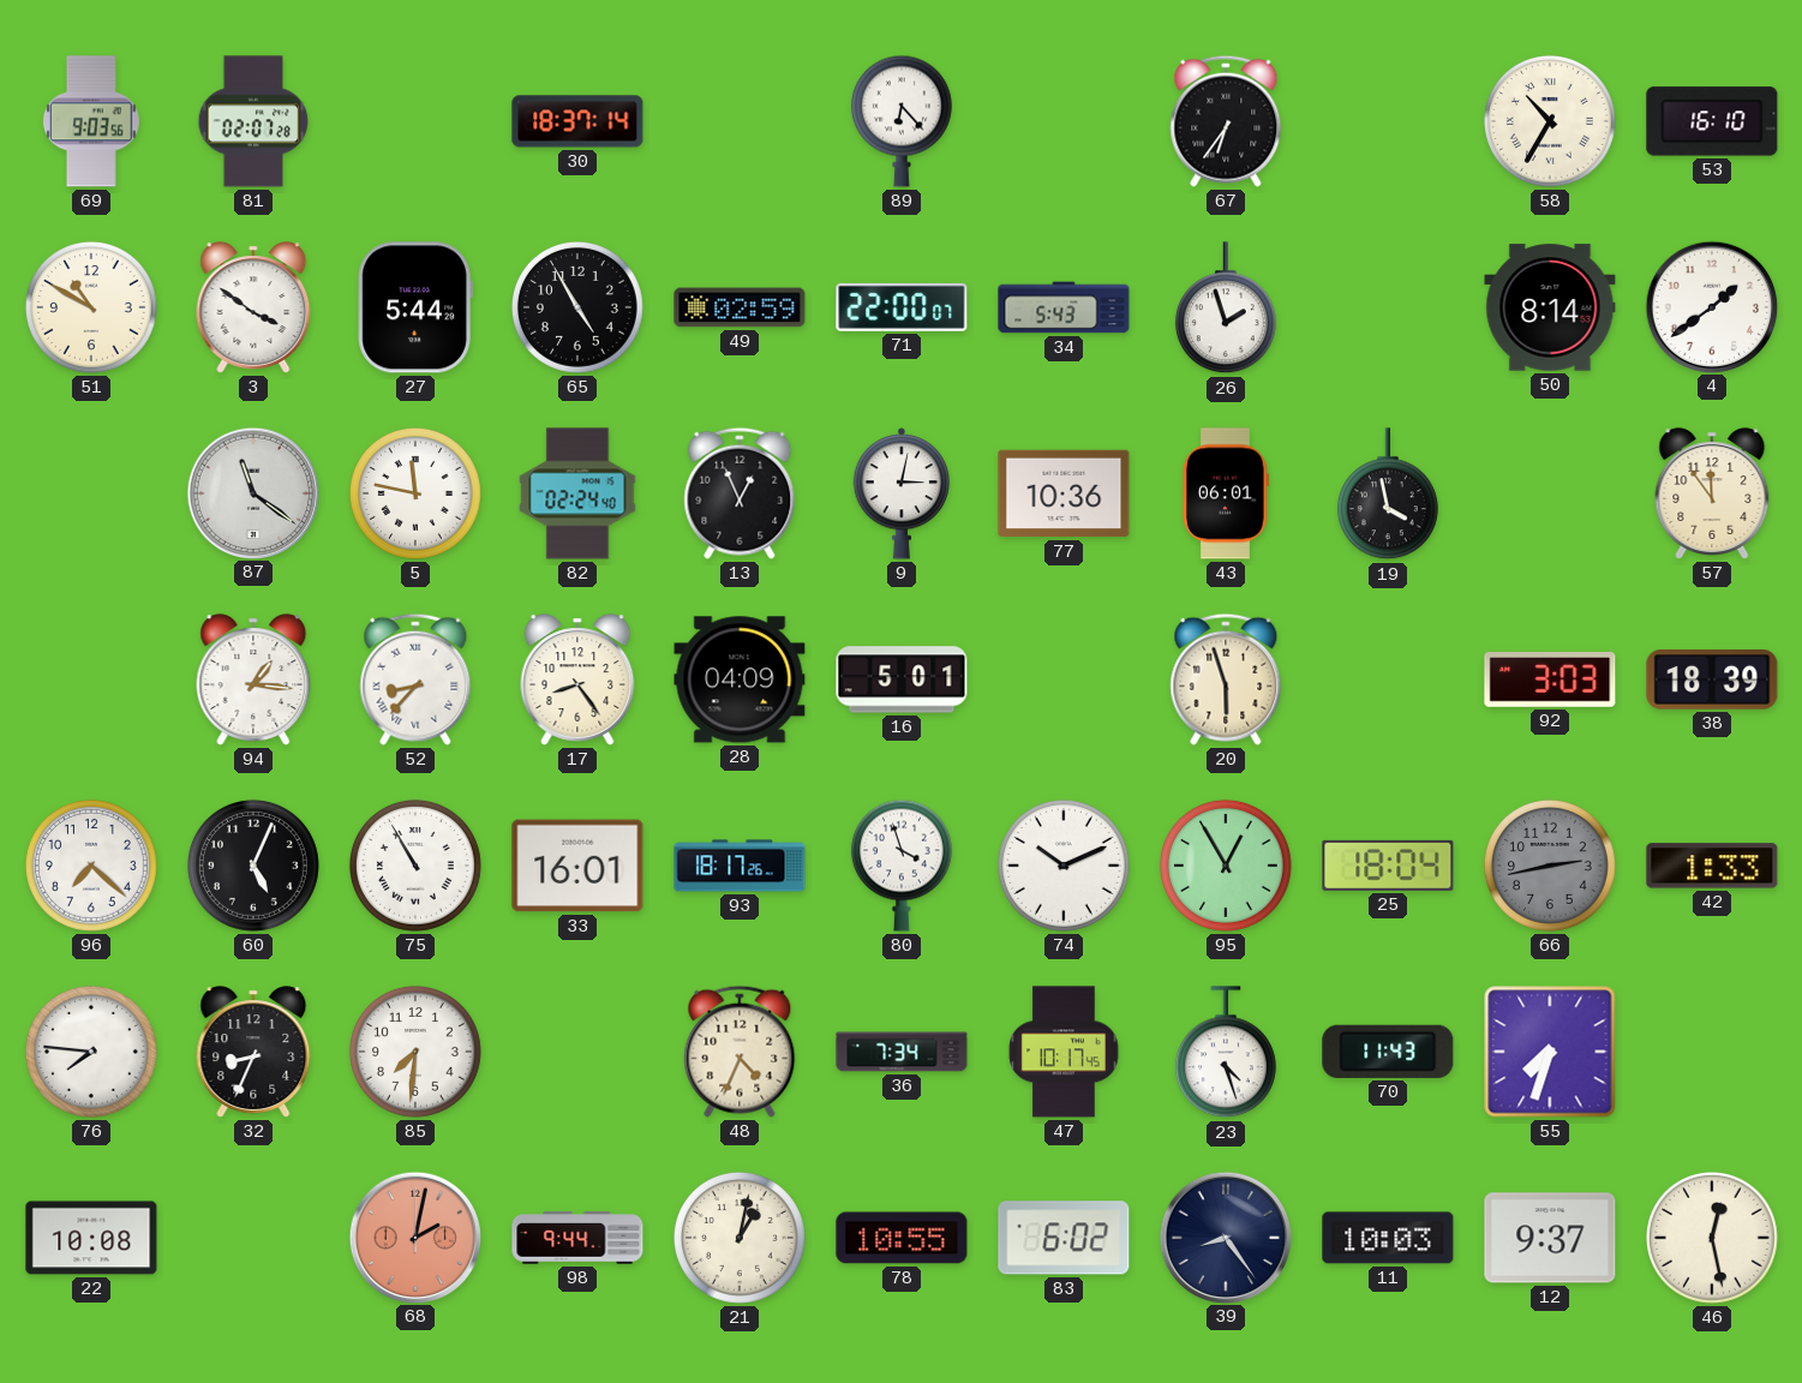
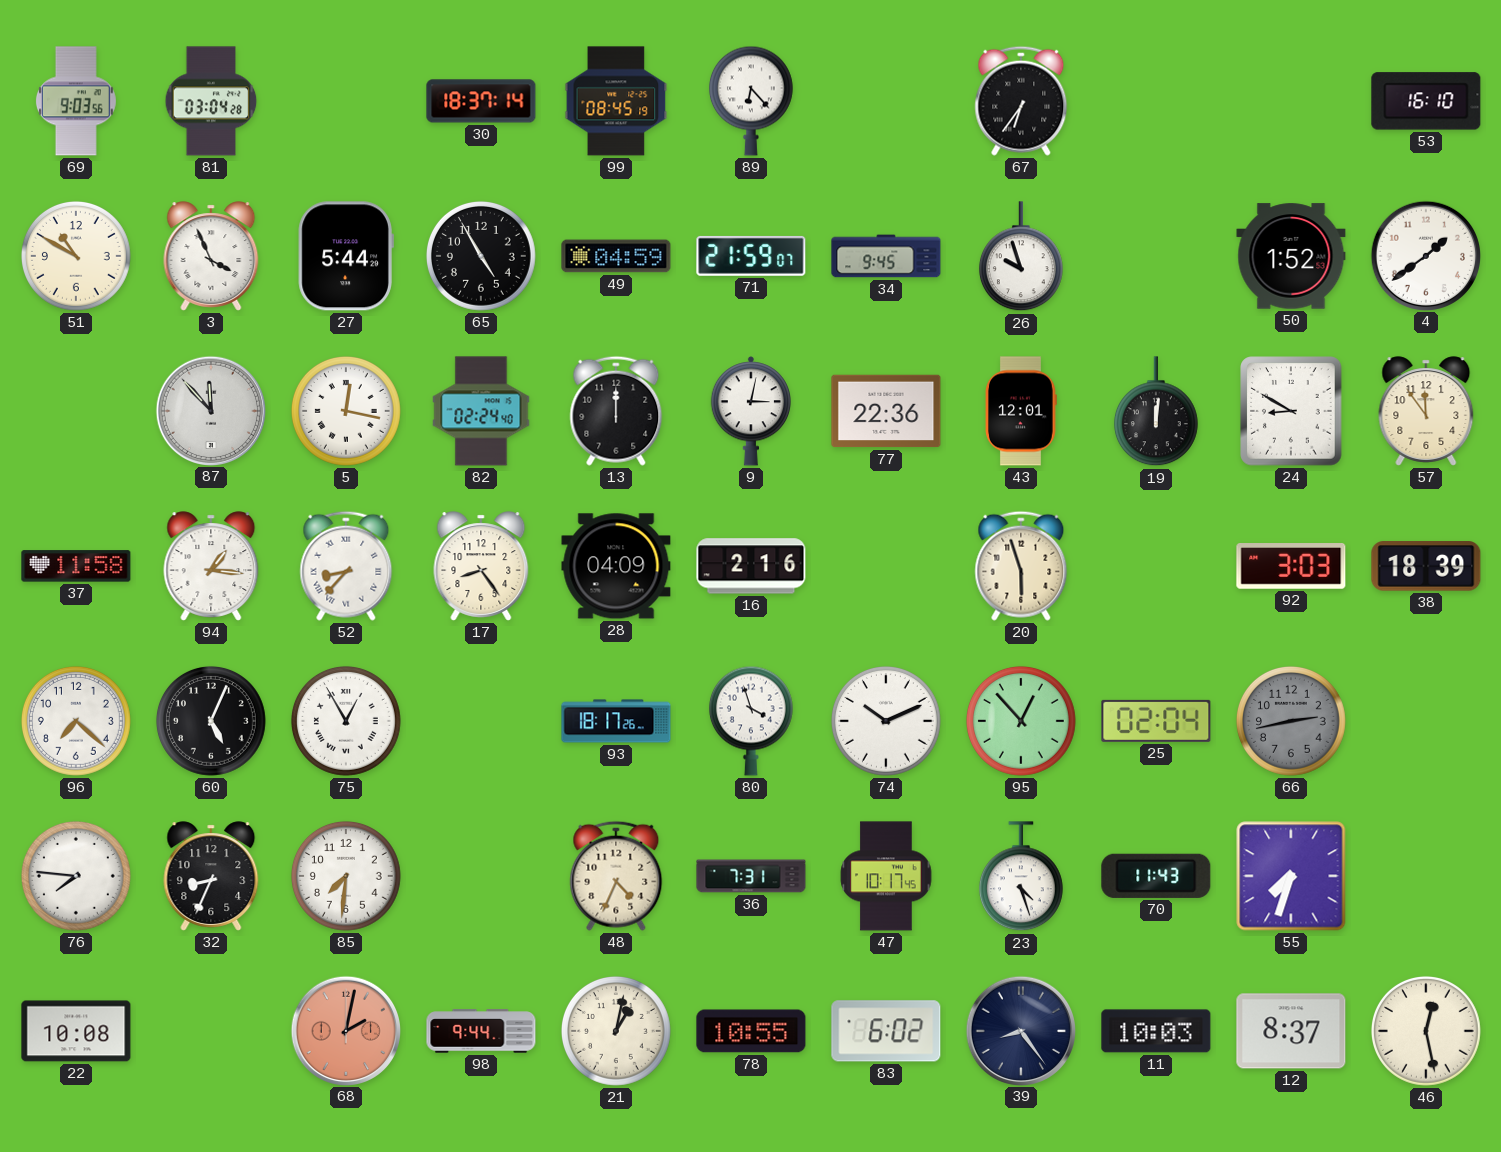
81: 02:07 -> 03:04
99: none -> 08:45
58: 10:35 -> none
3: 3:51 -> 3:56
49: 02:59 -> 04:59
71: 22:00 -> 21:59
34: 5:43 -> 9:45
26: 1:57 -> 9:57
50: 8:14 -> 1:52
87: 11:21 -> 11:53
5: 11:47 -> 12:17
13: 12:56 -> 12:00
77: 10:36 -> 22:36
43: 06:01 -> 12:01
19: 3:58 -> 12:01
24: none -> 8:50
37: none -> 11:58
16: 5:01 -> 2:16
75: 10:55 -> 12:55
33: 16:01 -> none
95: 12:55 -> 12:53
25: 18:04 -> 02:04
42: 1:33 -> none
36: 7:34 -> 7:31
12: 9:37 -> 8:37
